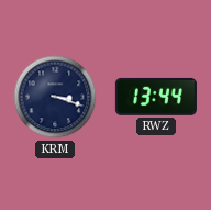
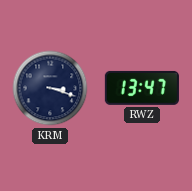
RWZ: 13:44 -> 13:47
